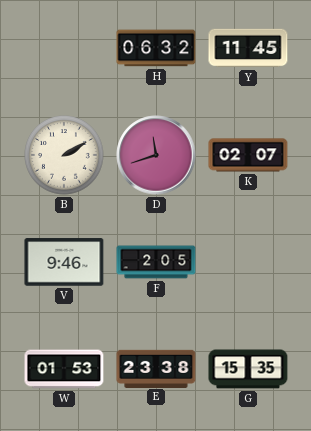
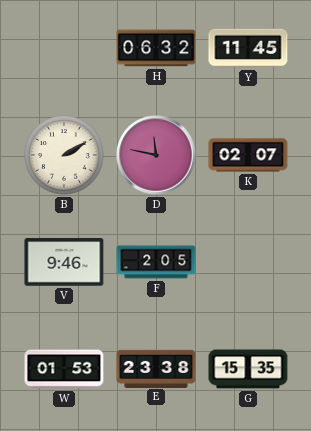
D: 11:42 -> 11:47
